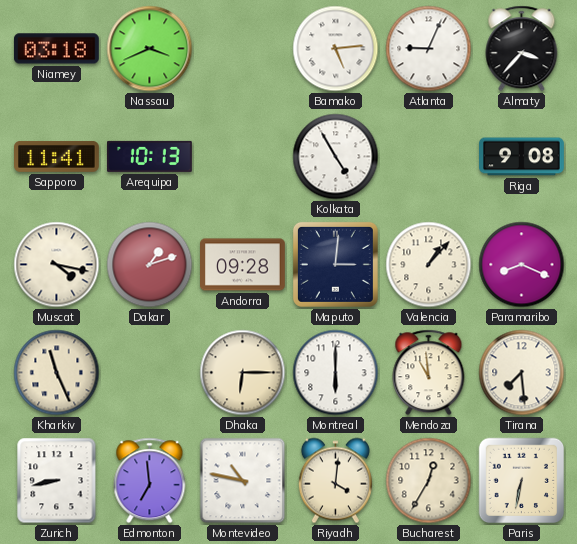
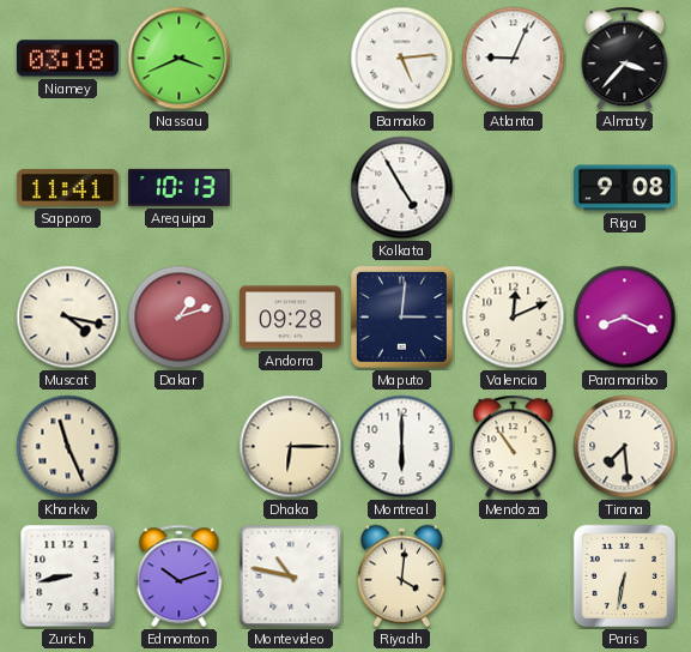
Valencia: 1:07 -> 12:11
Mendoza: 10:59 -> 10:54
Edmonton: 6:59 -> 10:12
Bucharest: 12:35 -> none
